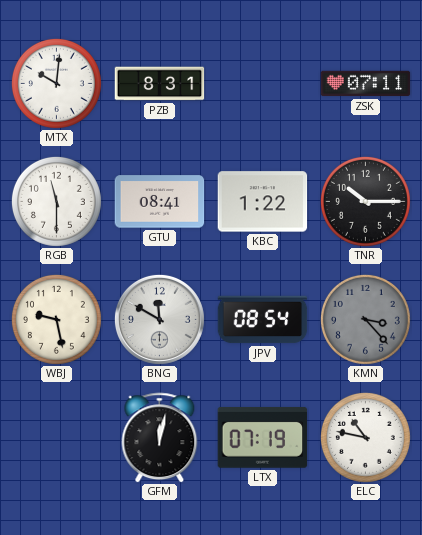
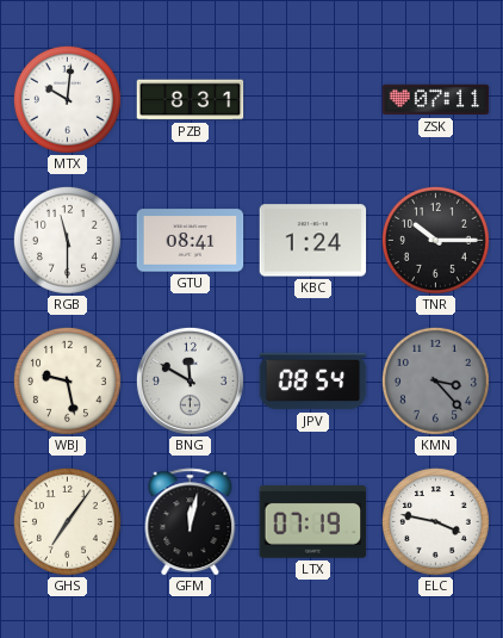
KBC: 1:22 -> 1:24
GHS: none -> 7:06
ELC: 10:47 -> 3:47
